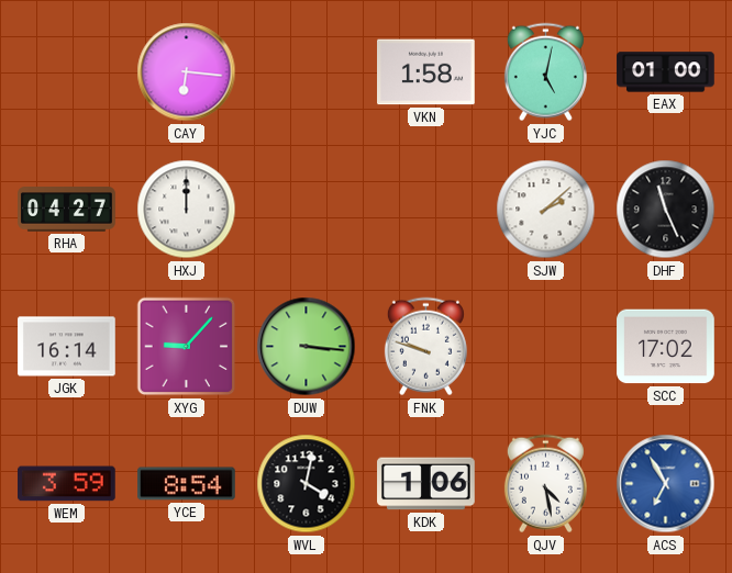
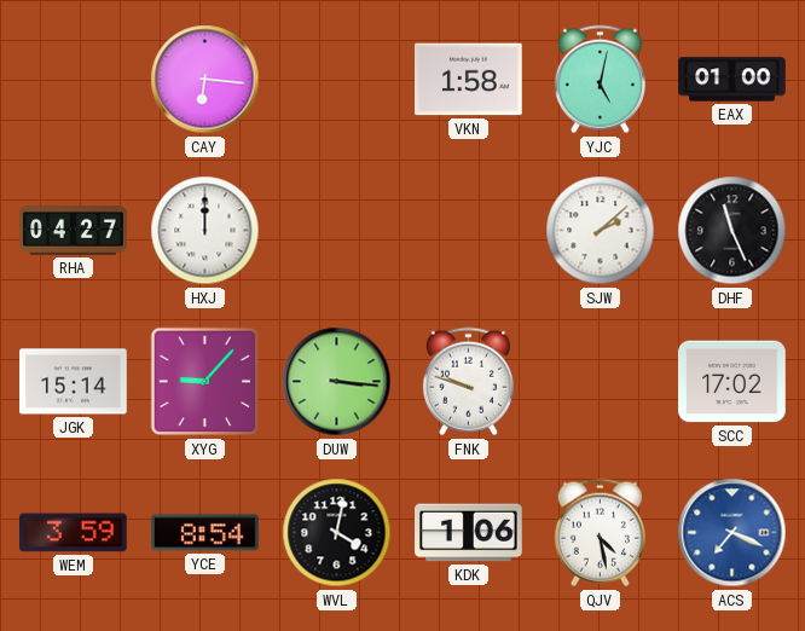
JGK: 16:14 -> 15:14
ACS: 6:55 -> 7:19
